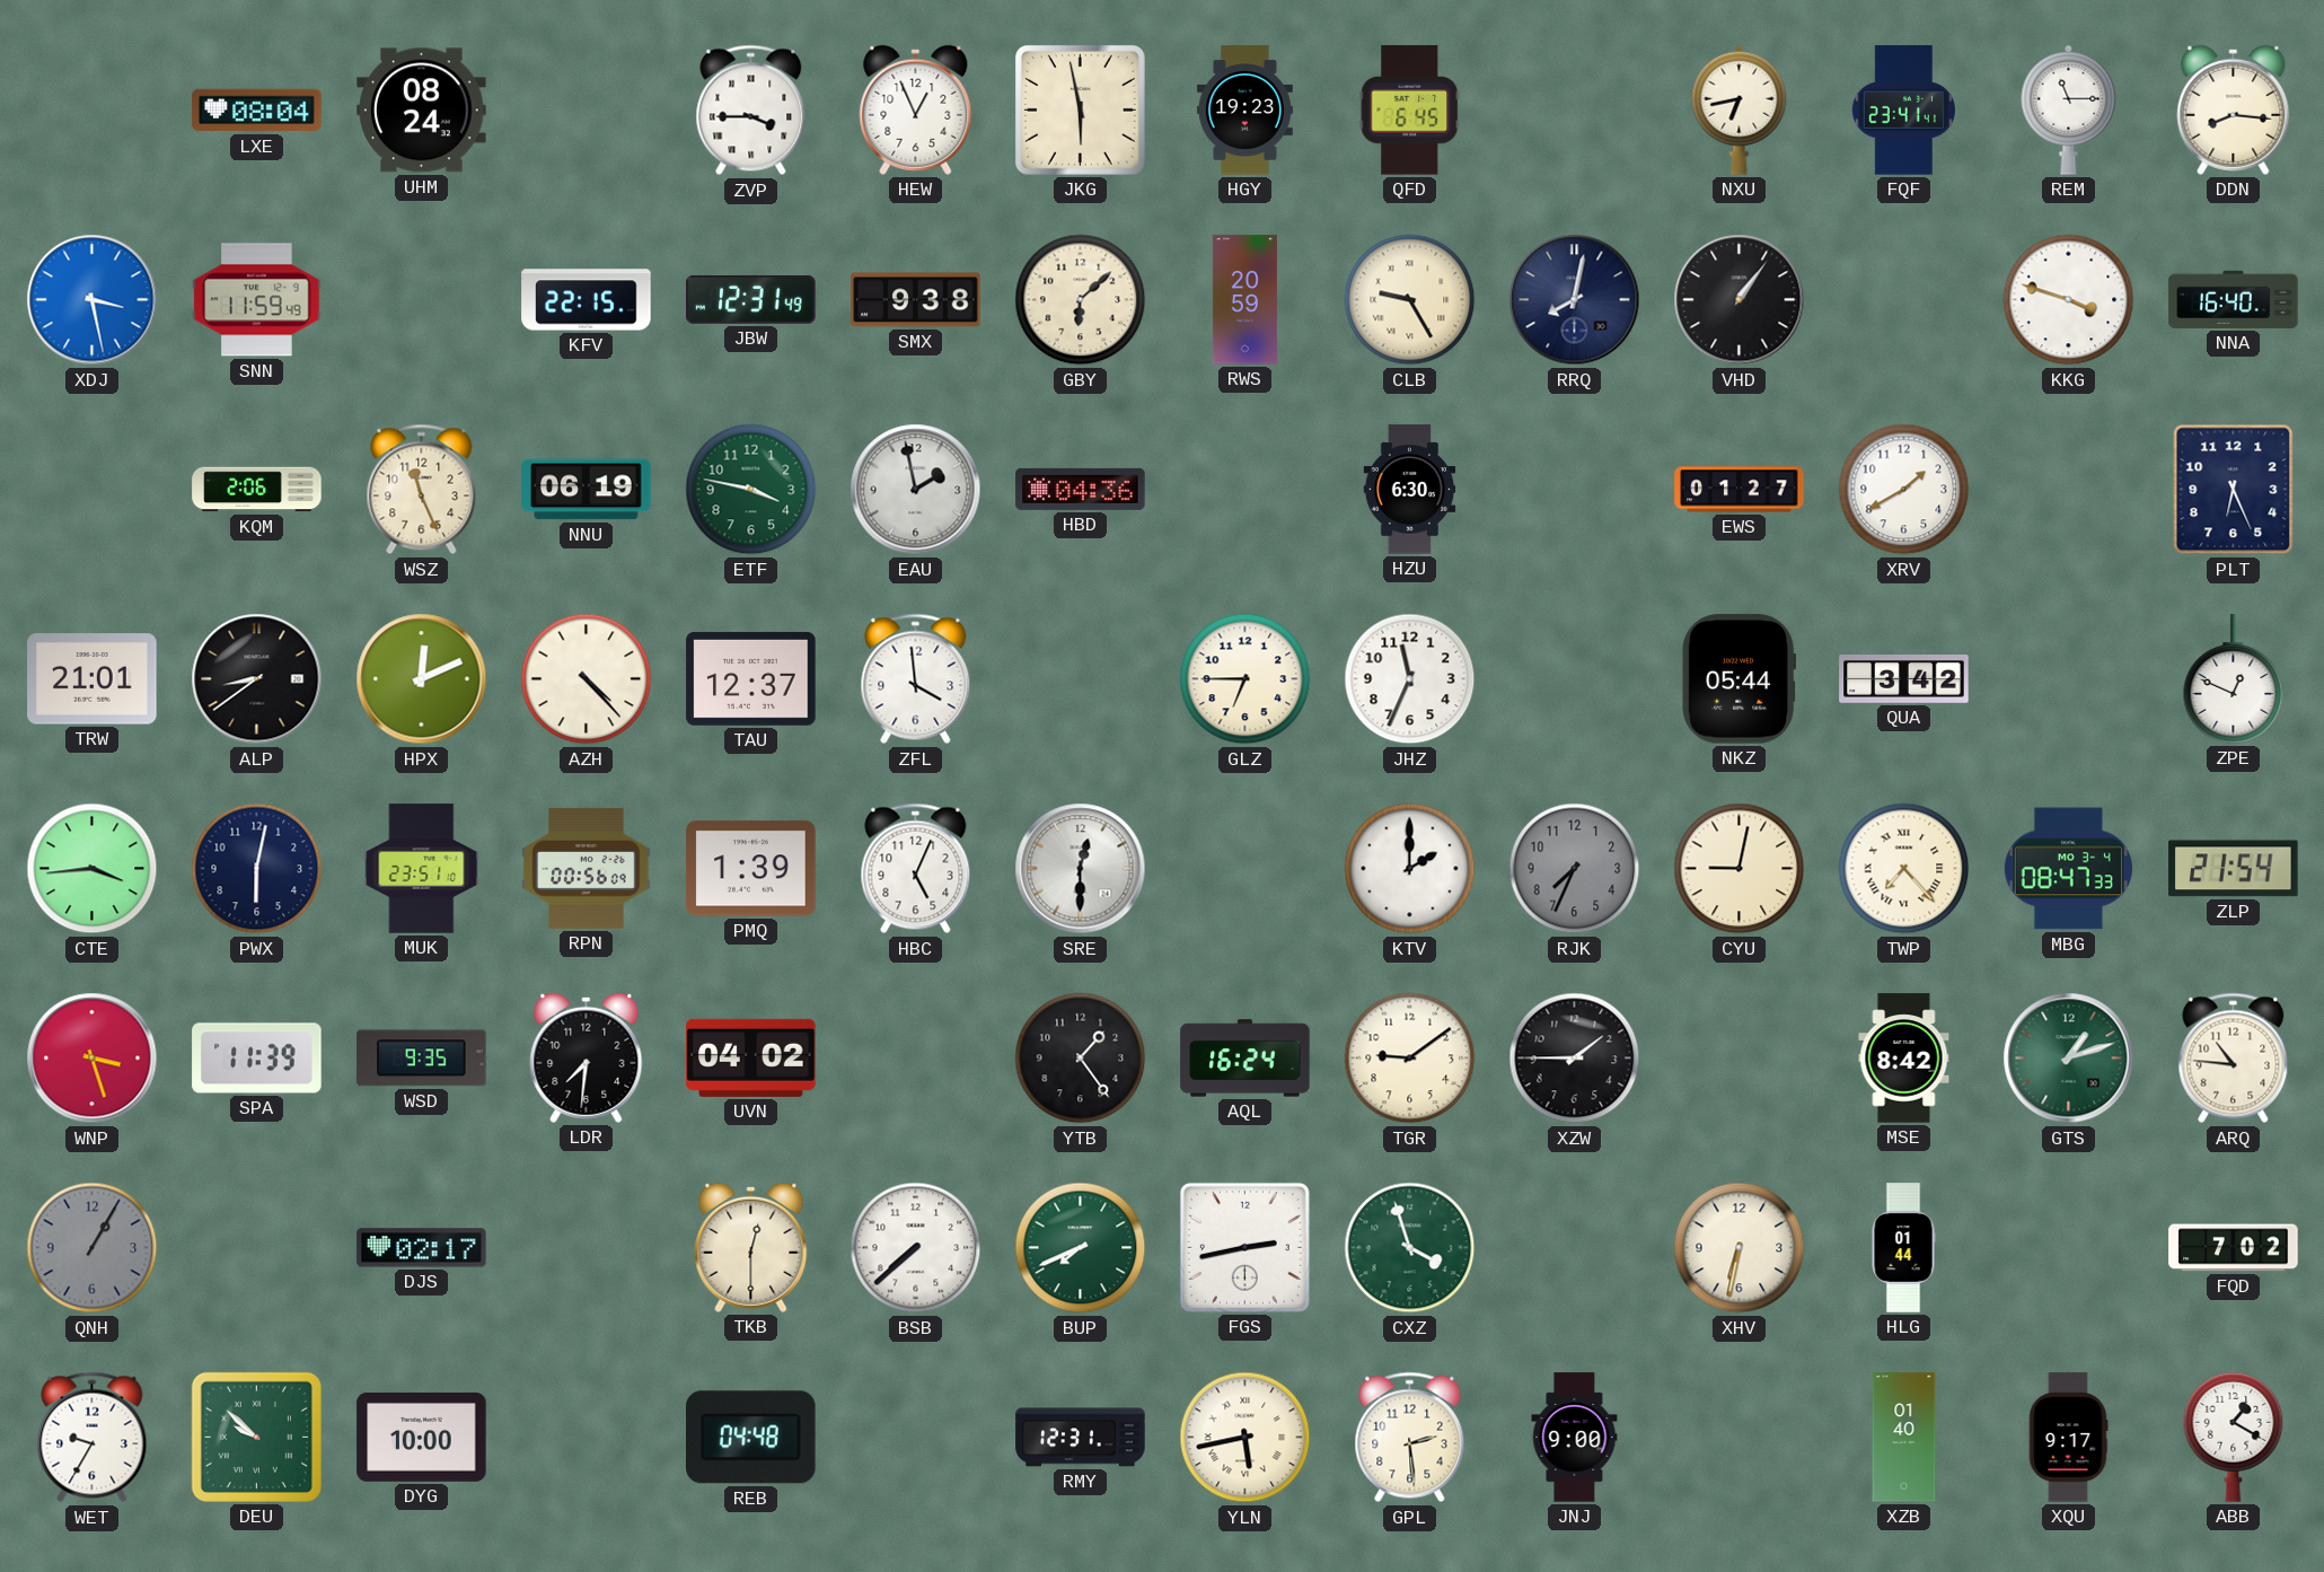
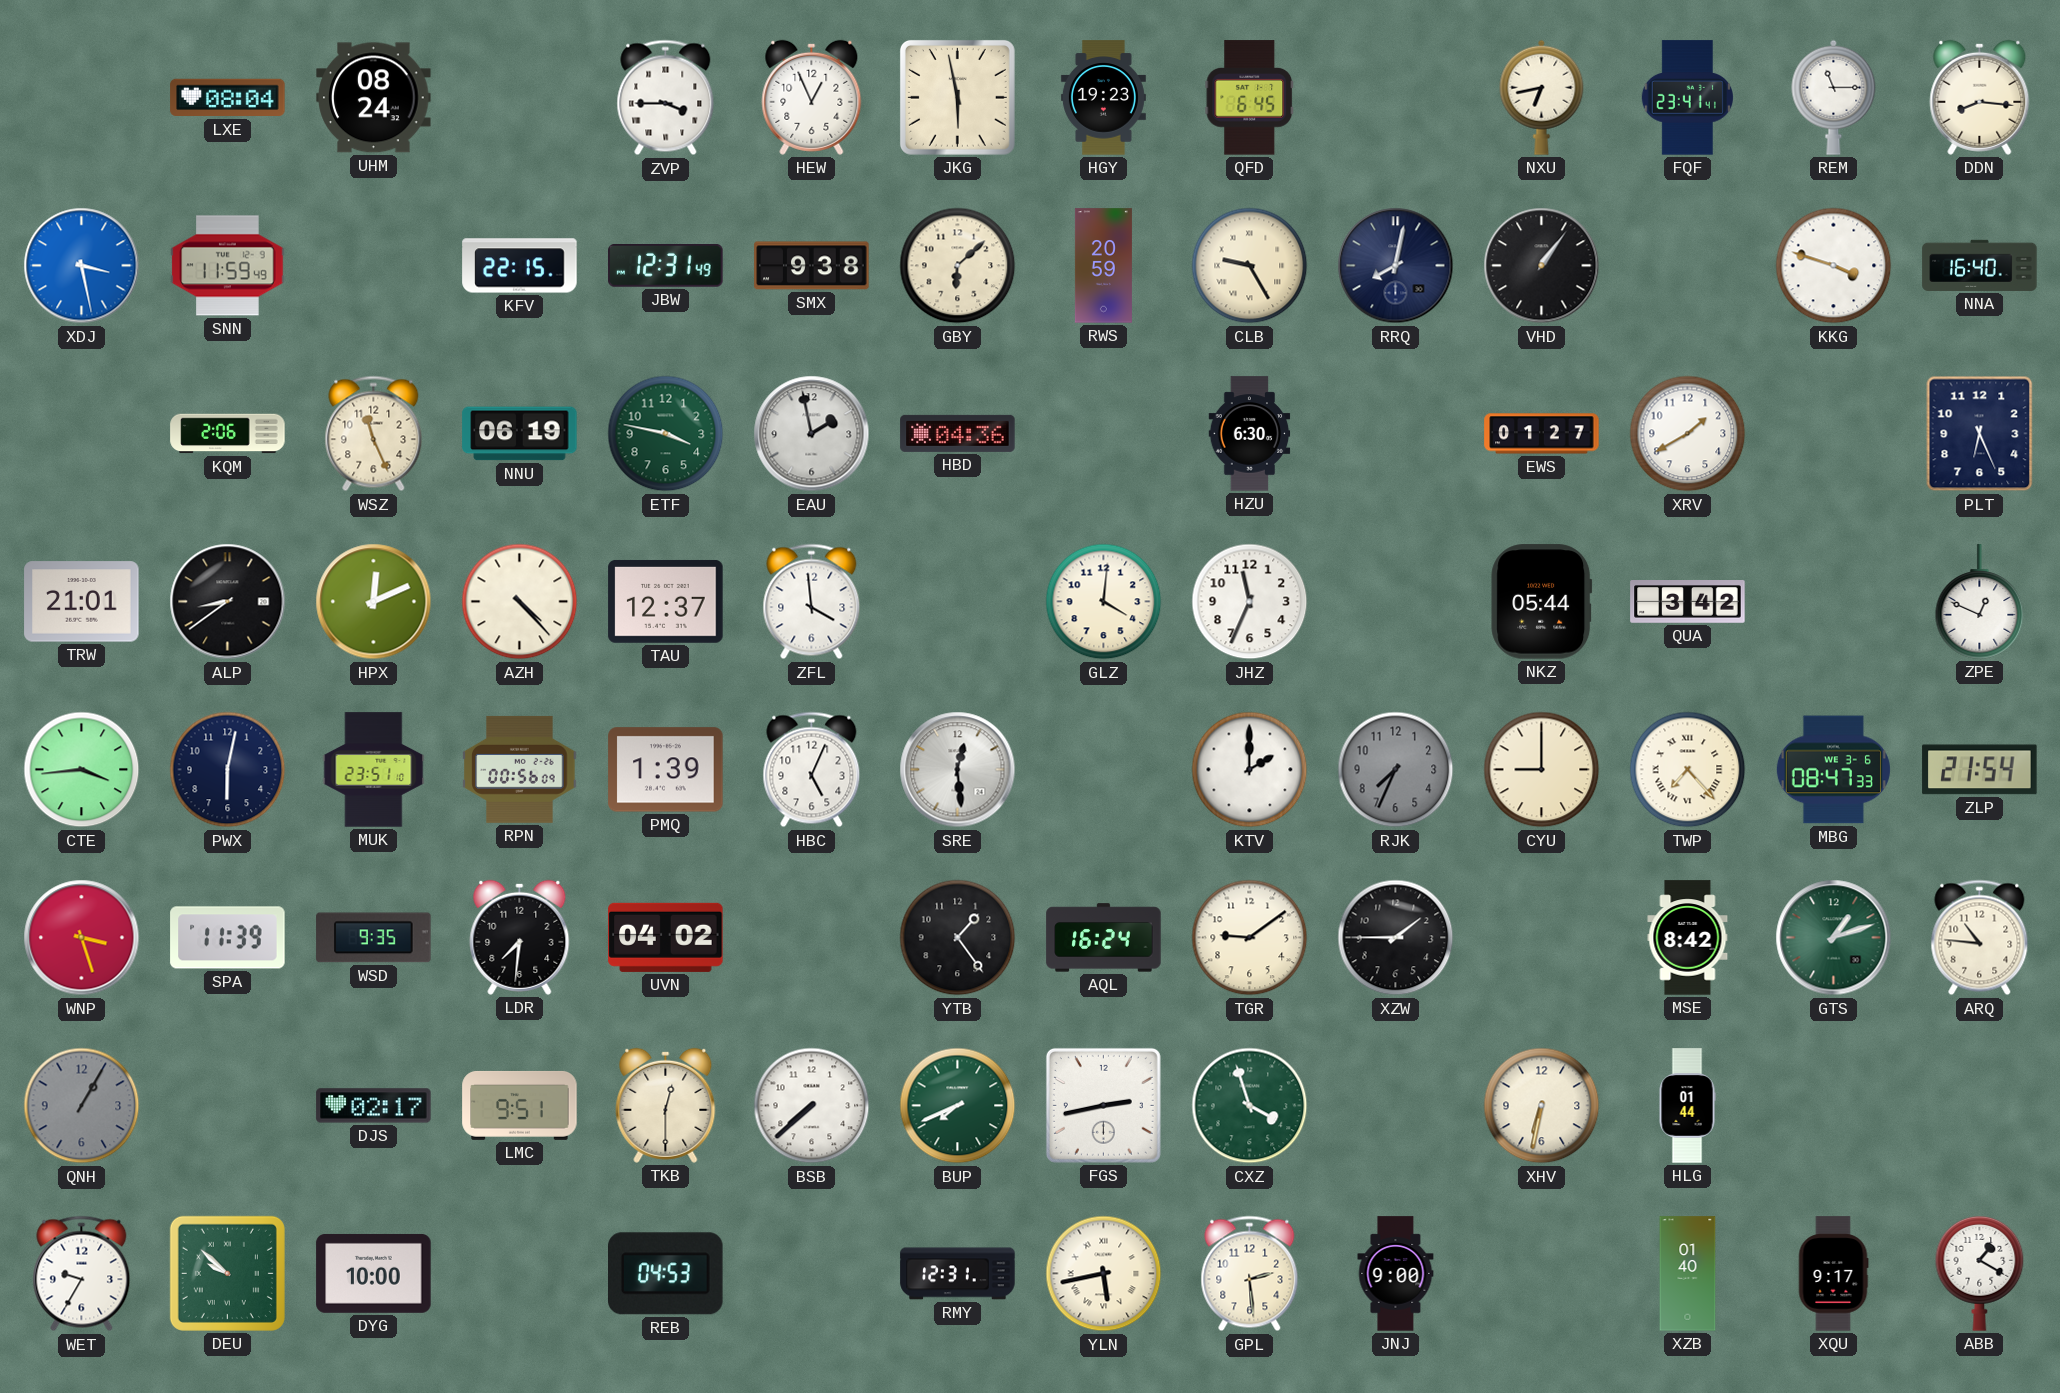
GLZ: 6:45 -> 4:01
SRE: 12:30 -> 12:29
CYU: 9:02 -> 9:00
MBG date: MO 3-4 -> WE 3-6
LMC: none -> 9:51
FQD: 7:02 -> none
REB: 04:48 -> 04:53
